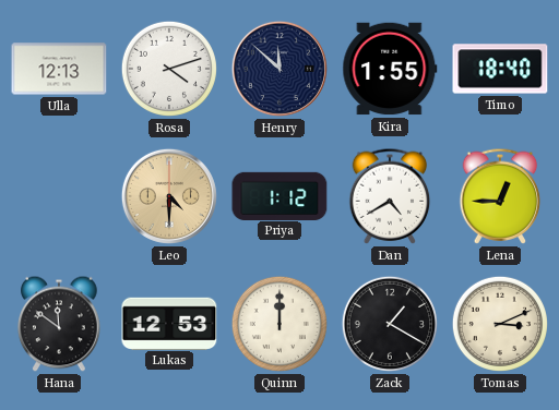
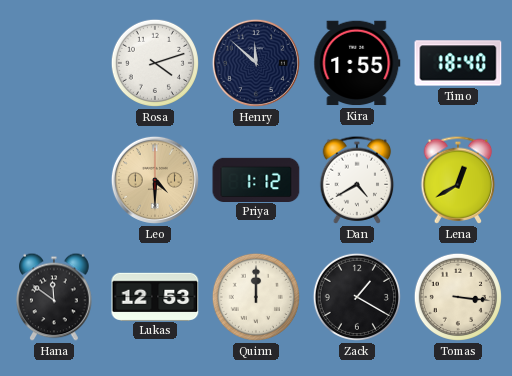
Ulla: 12:13 -> none
Lena: 12:45 -> 12:40
Tomas: 3:11 -> 3:16
